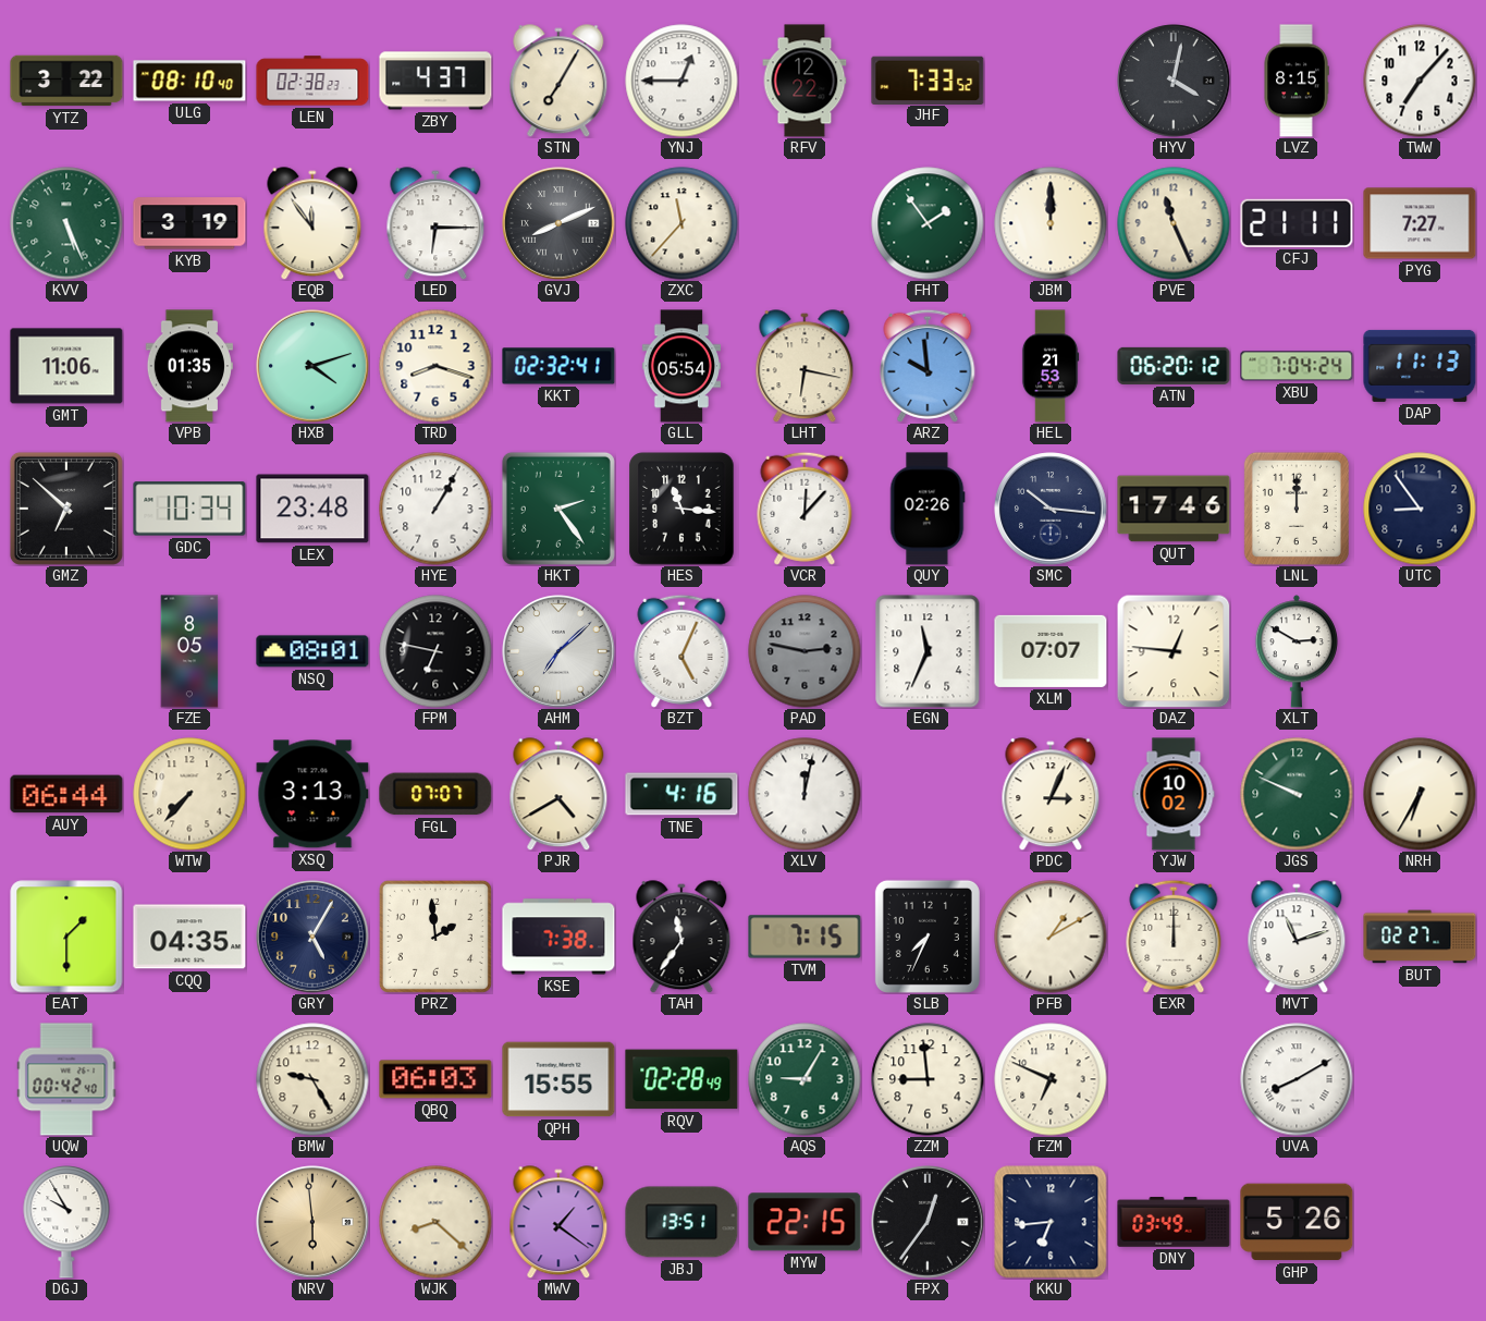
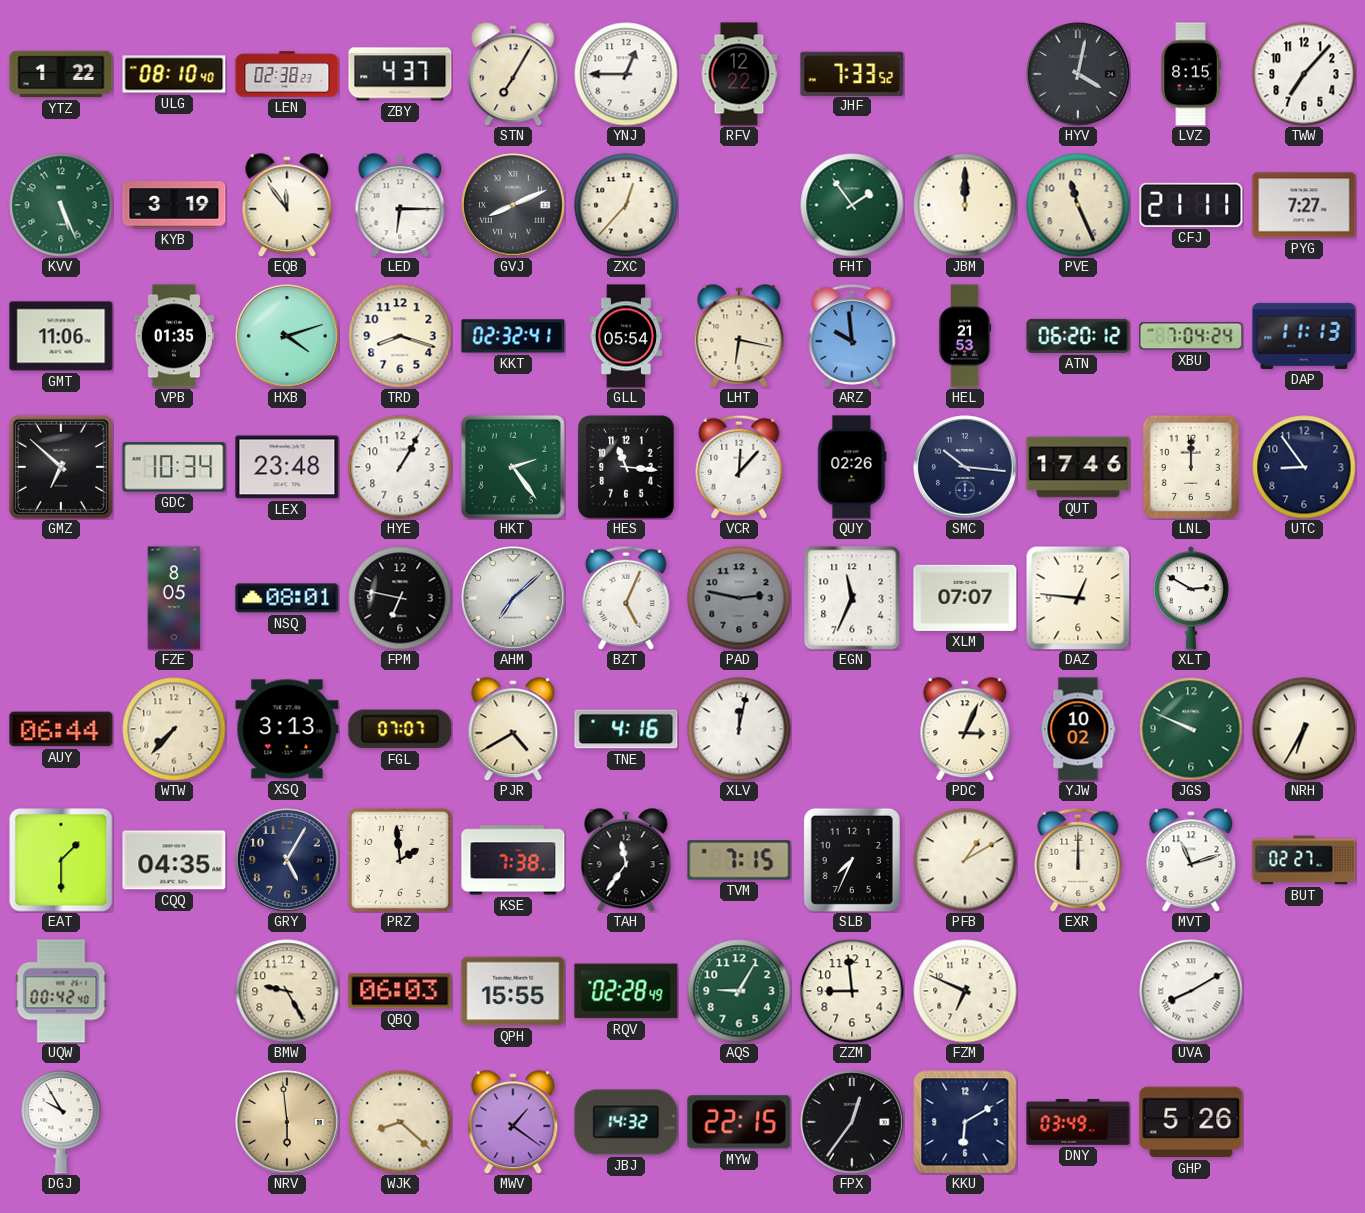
YTZ: 3:22 -> 1:22
ZXC: 11:37 -> 12:37
JBJ: 13:51 -> 14:32
KKU: 6:44 -> 6:10
